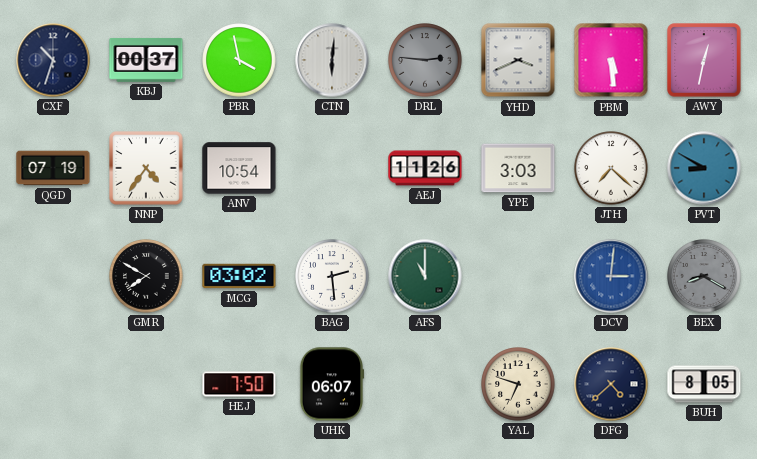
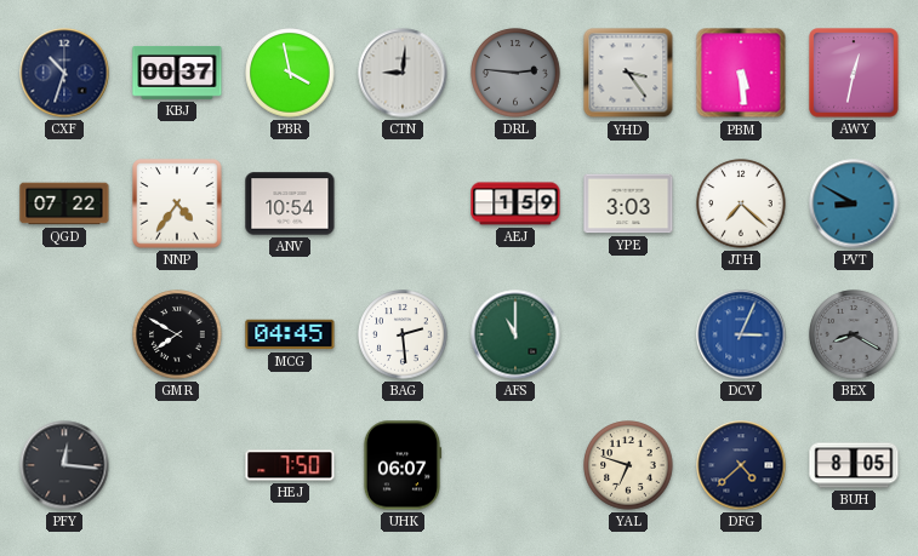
CTN: 6:01 -> 9:01
YHD: 3:41 -> 3:24
QGD: 07:19 -> 07:22
AEJ: 11:26 -> 1:59
MCG: 03:02 -> 04:45
DCV: 3:01 -> 3:04
PFY: none -> 12:16
